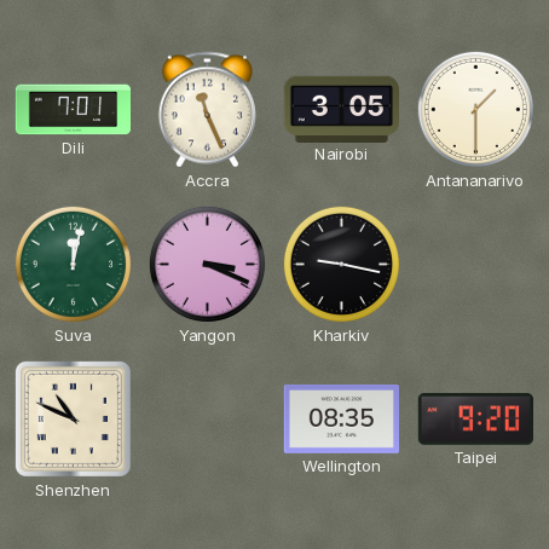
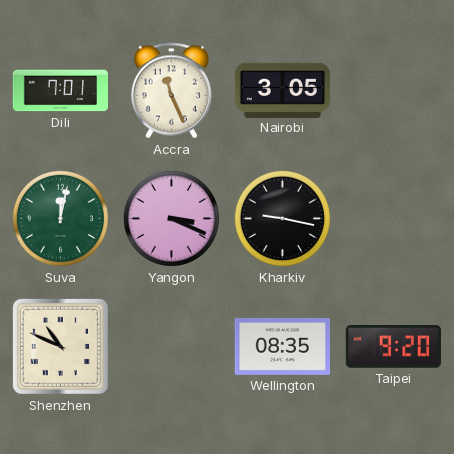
Antananarivo: 1:30 -> none
